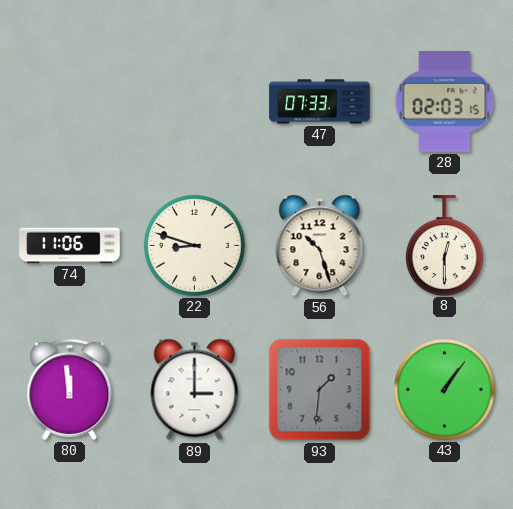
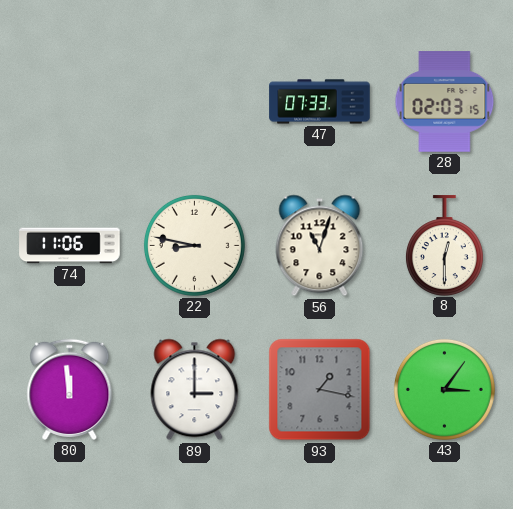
22: 8:48 -> 8:47
56: 10:27 -> 11:03
93: 1:31 -> 1:17
43: 1:06 -> 3:06
